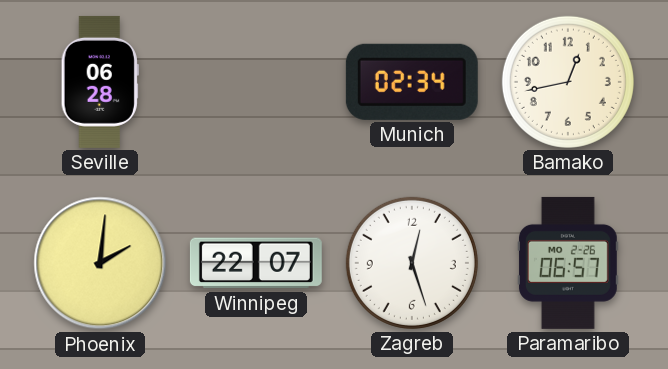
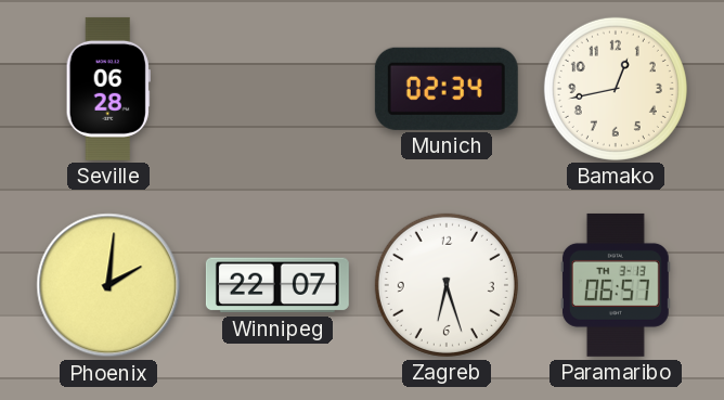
Zagreb: 12:27 -> 6:27
Paramaribo date: MO 2-26 -> TH 3-13
